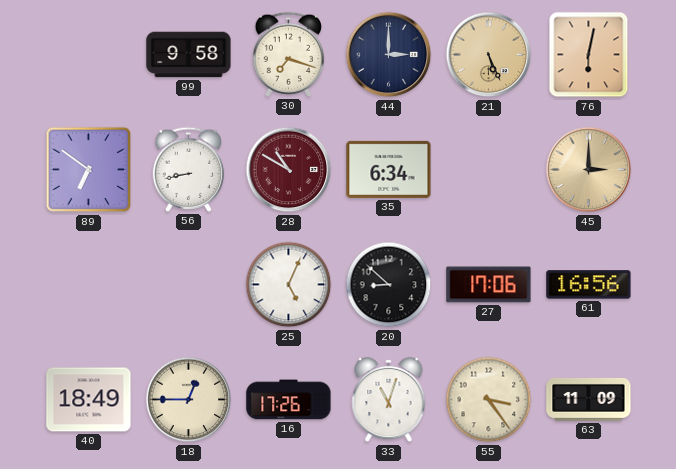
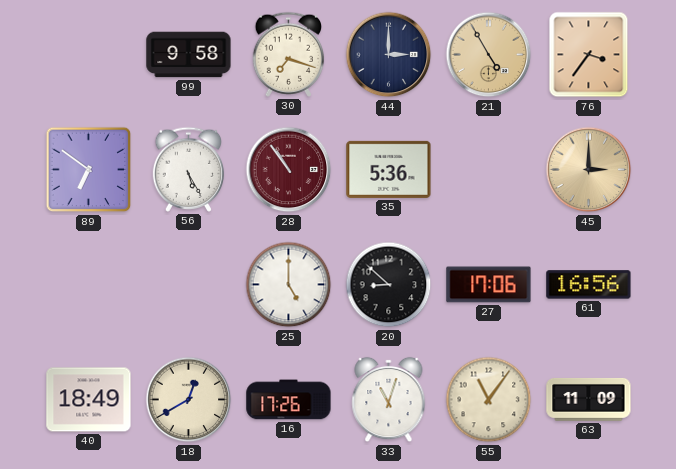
21: 5:26 -> 4:55
76: 6:02 -> 3:36
56: 8:43 -> 5:25
28: 10:50 -> 10:54
35: 6:34 -> 5:36
25: 5:04 -> 5:00
18: 12:45 -> 12:40
55: 3:24 -> 11:06
